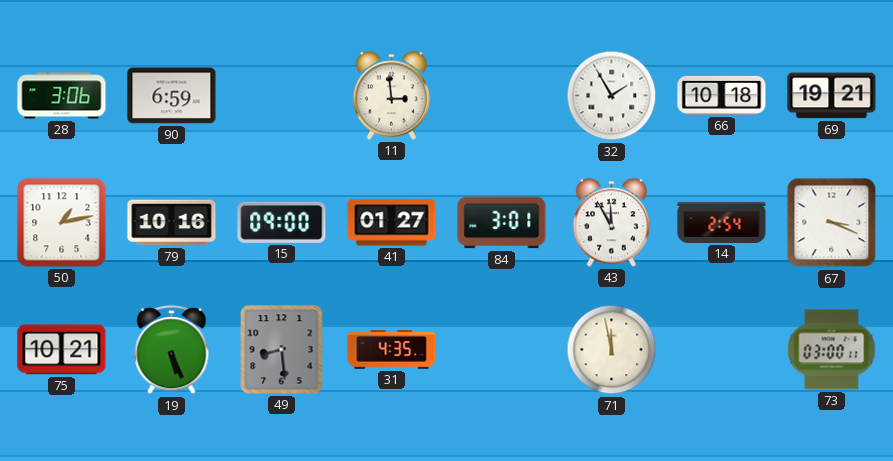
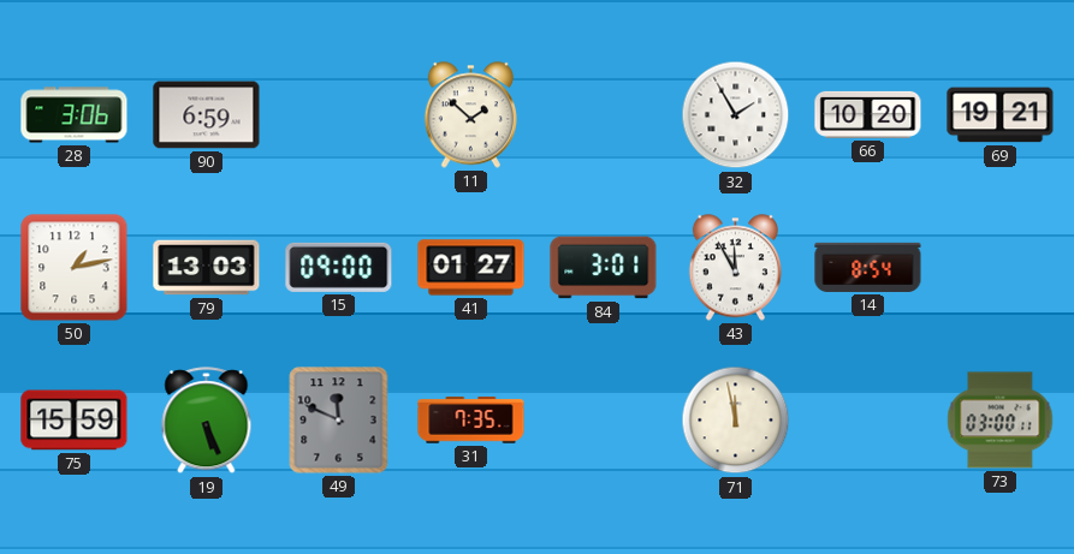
11: 2:59 -> 1:52
66: 10:18 -> 10:20
79: 10:16 -> 13:03
14: 2:54 -> 8:54
67: 3:19 -> none
75: 10:21 -> 15:59
49: 8:29 -> 11:49
31: 4:35 -> 7:35
